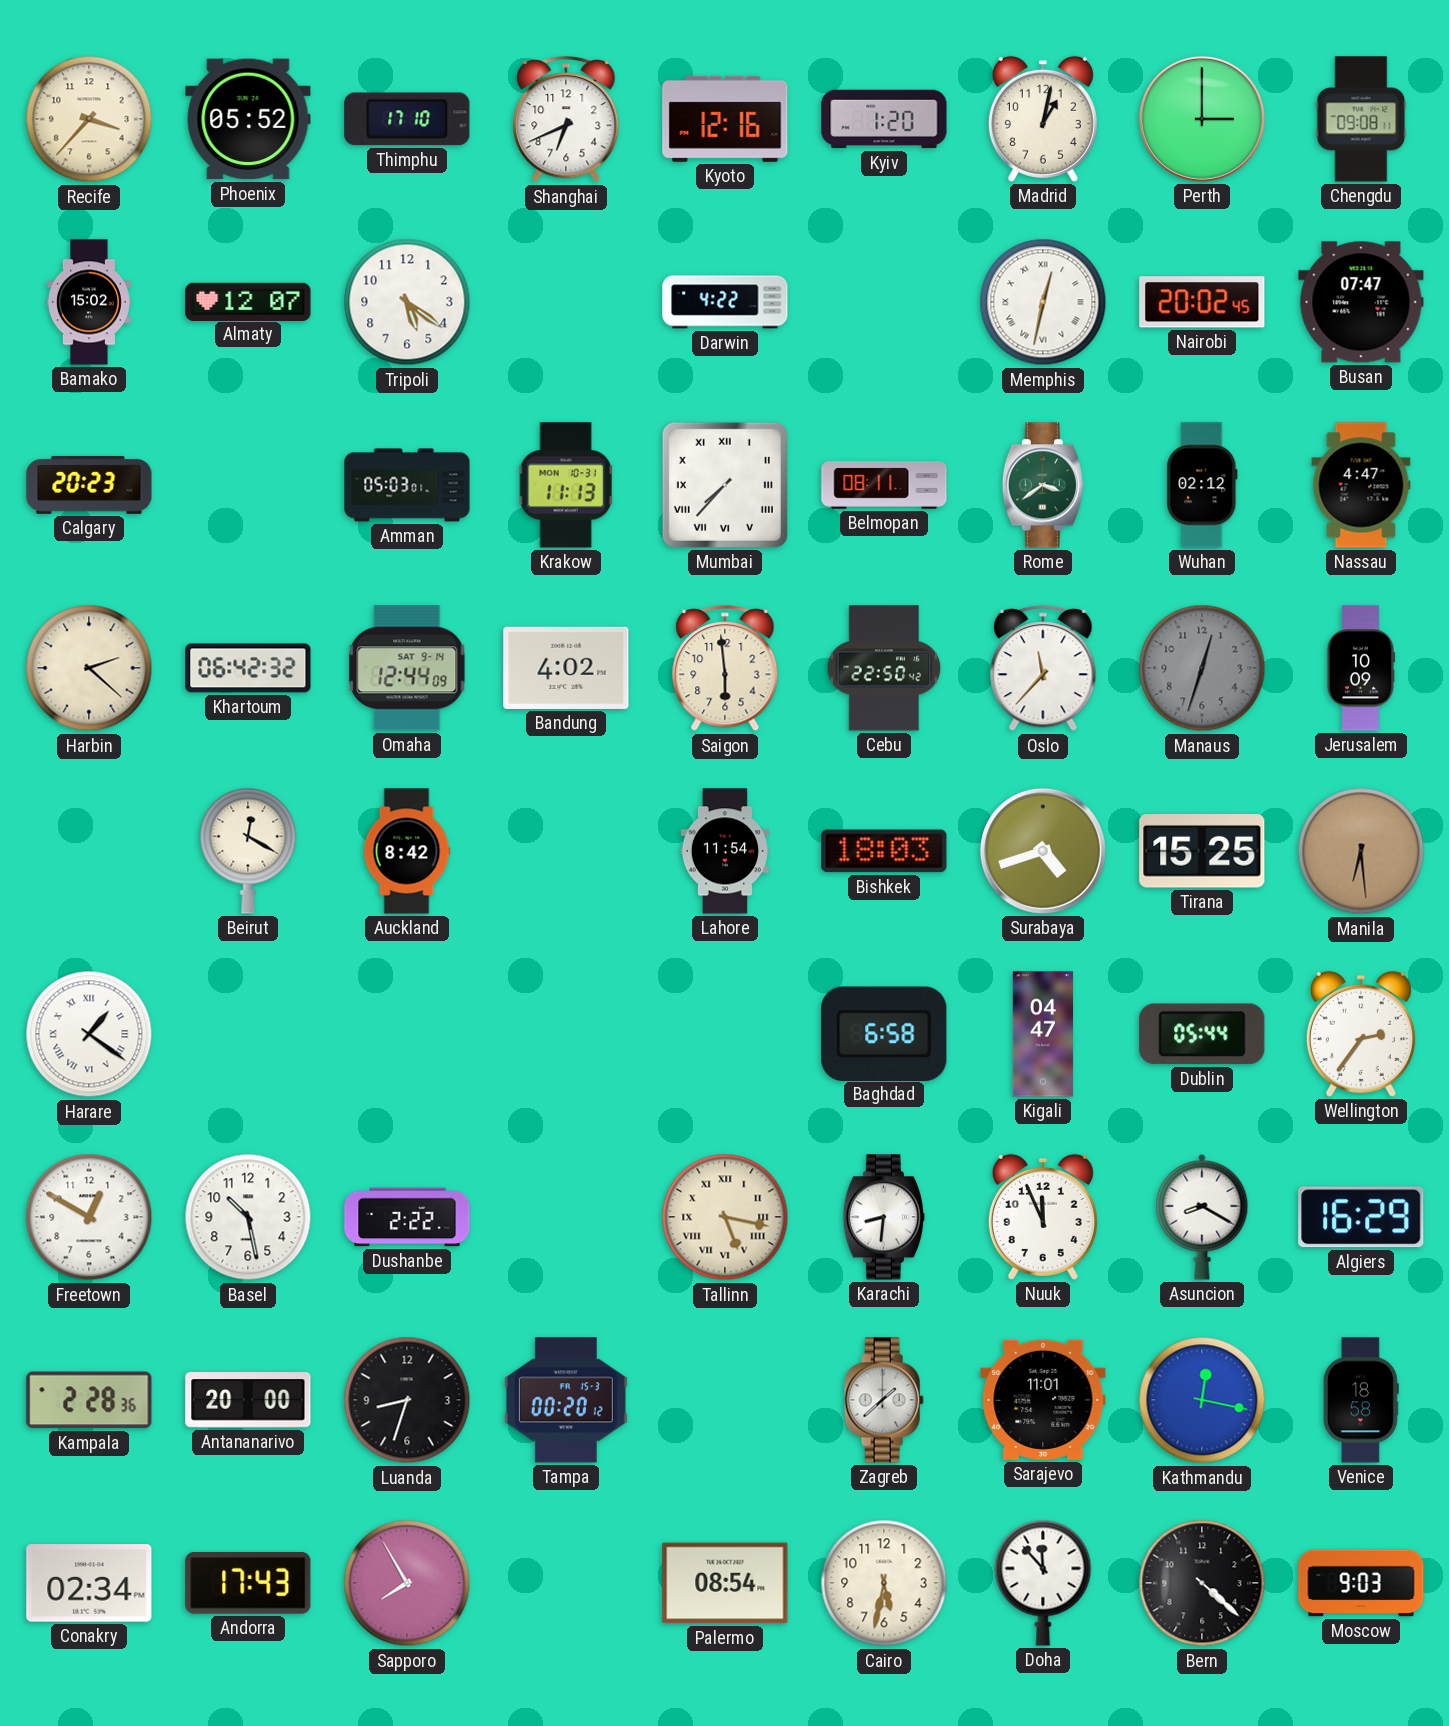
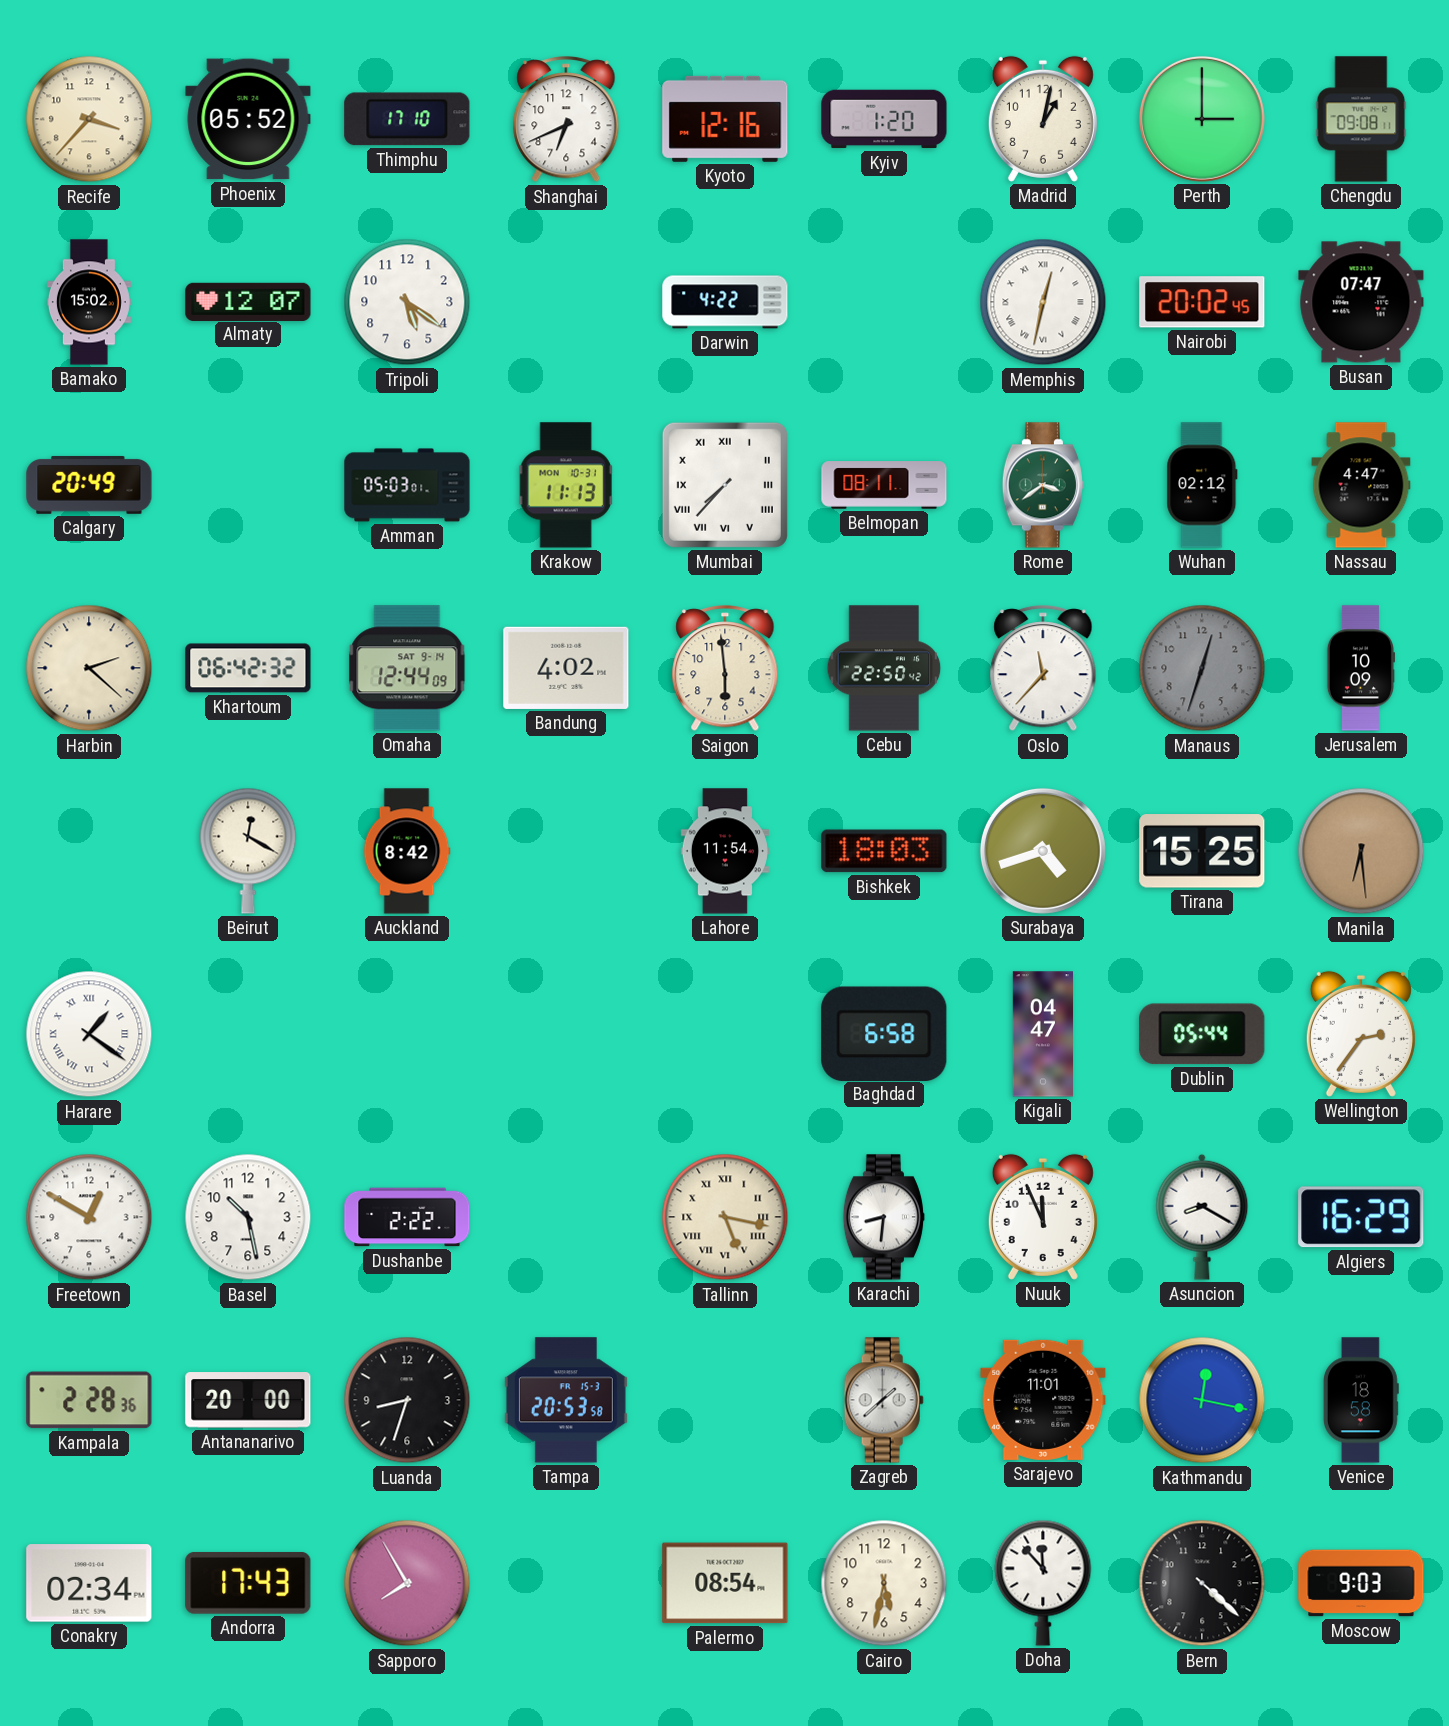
Calgary: 20:23 -> 20:49
Tampa: 00:20 -> 20:53
